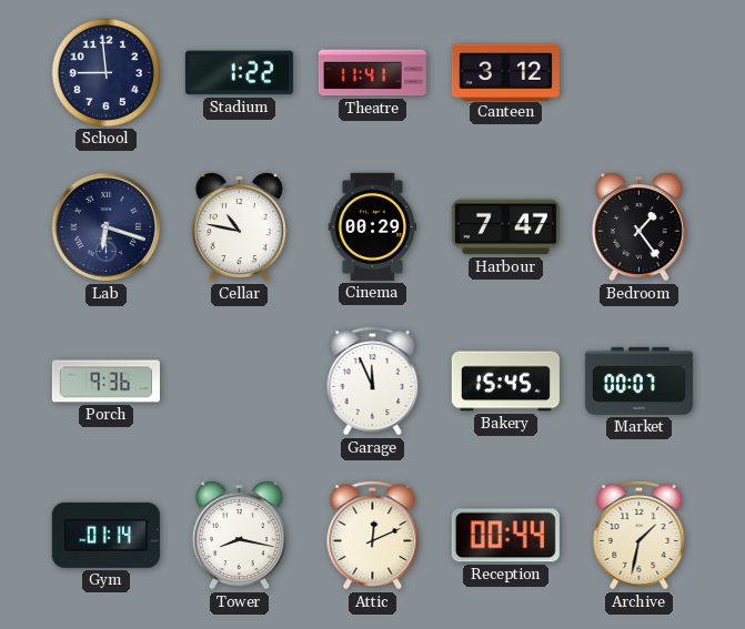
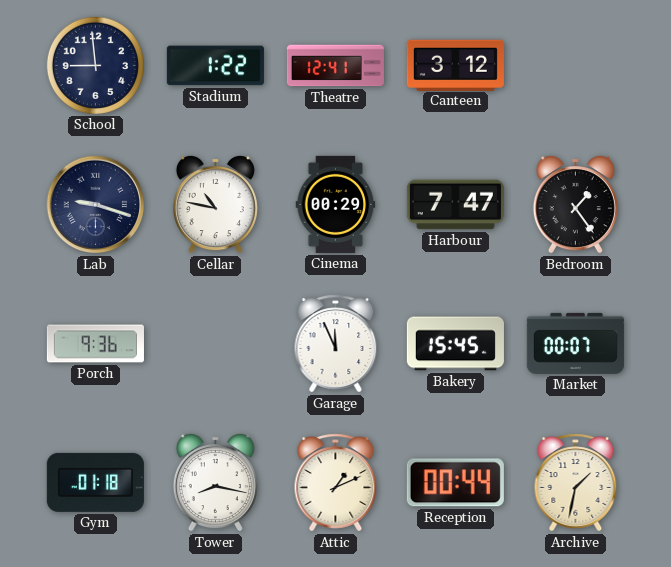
Theatre: 11:41 -> 12:41
Lab: 6:18 -> 9:18
Gym: 01:14 -> 01:18
Attic: 12:11 -> 1:11
